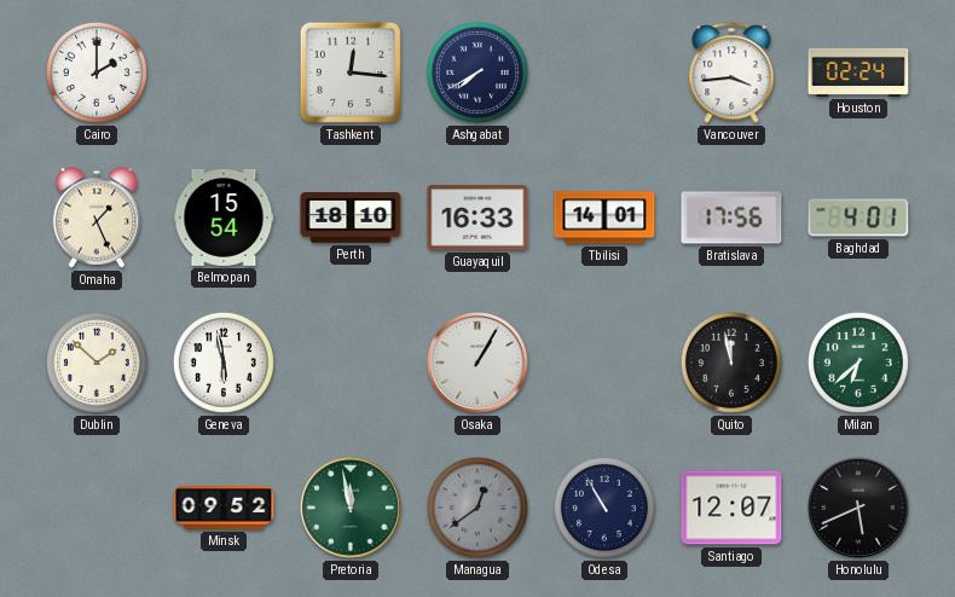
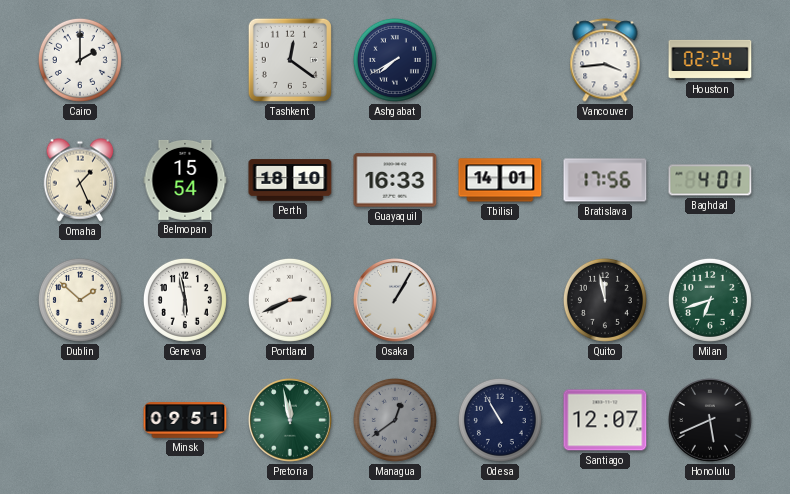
Tashkent: 12:16 -> 12:21
Portland: none -> 2:41
Milan: 6:38 -> 6:42
Minsk: 09:52 -> 09:51
